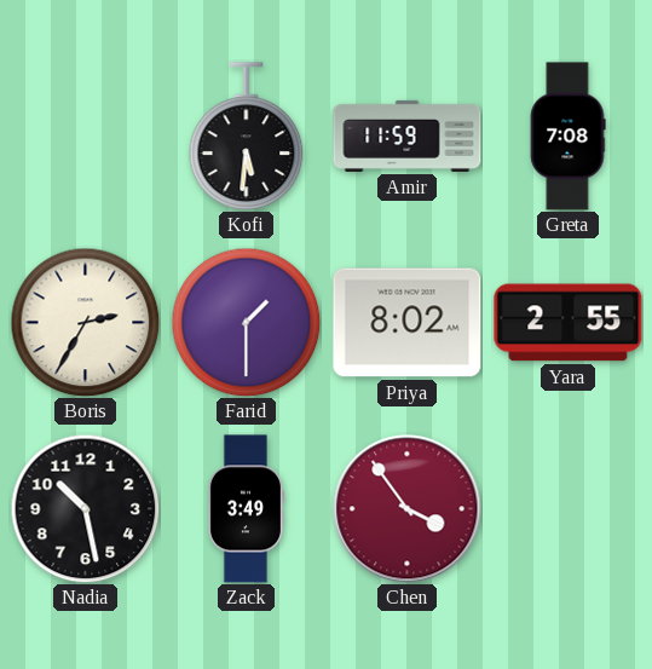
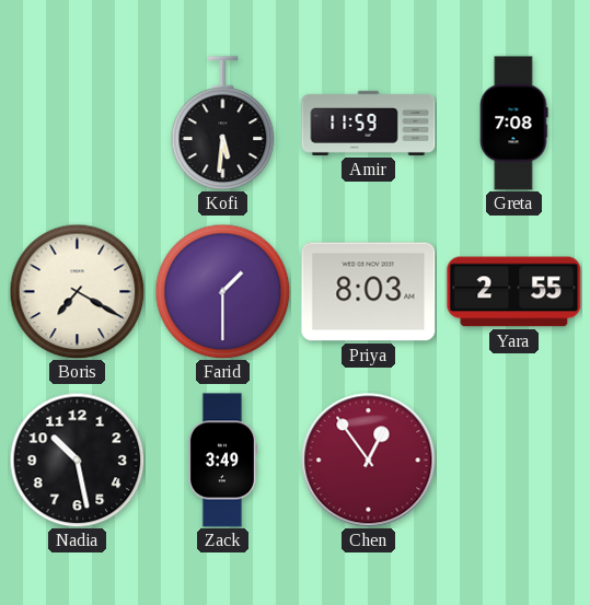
Boris: 2:35 -> 7:20
Priya: 8:02 -> 8:03
Chen: 3:54 -> 12:54
